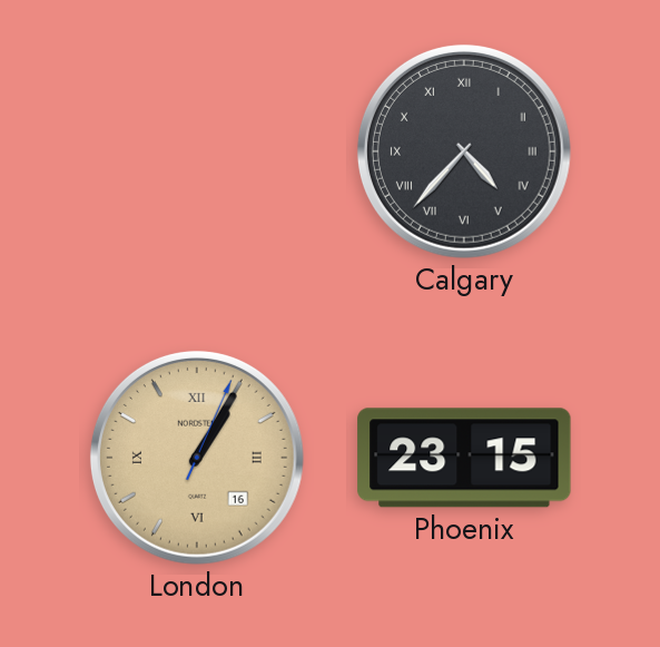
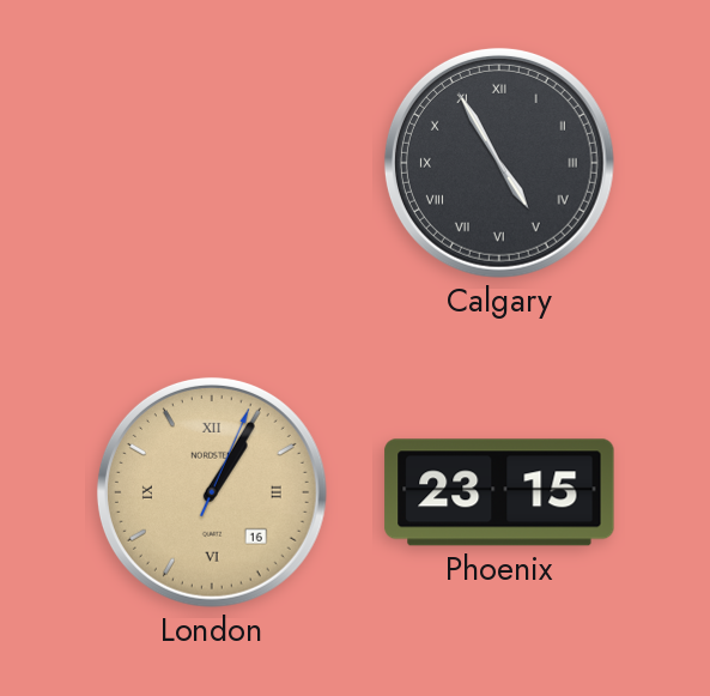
Calgary: 4:37 -> 4:55
